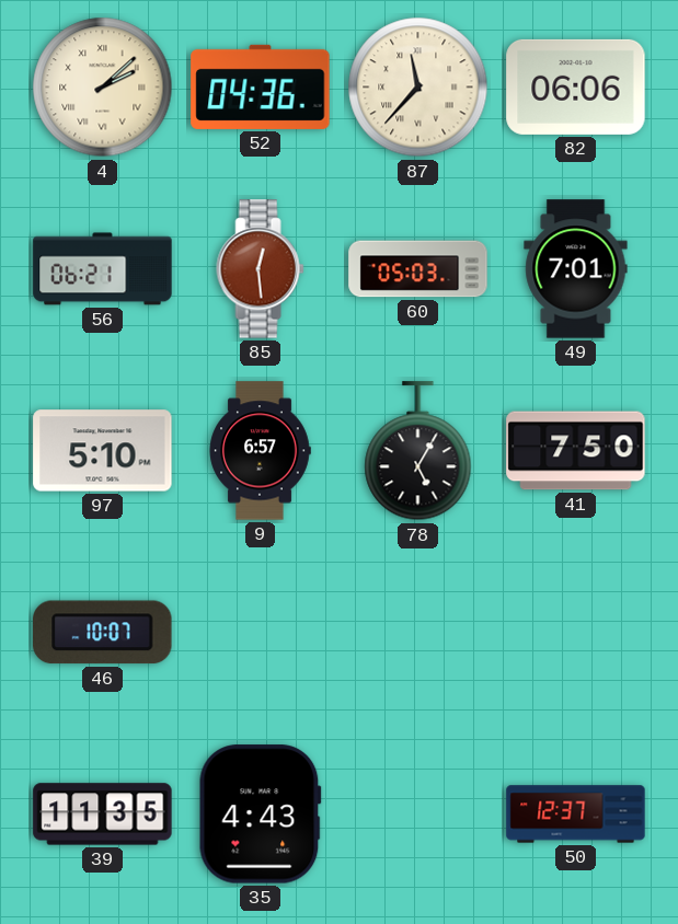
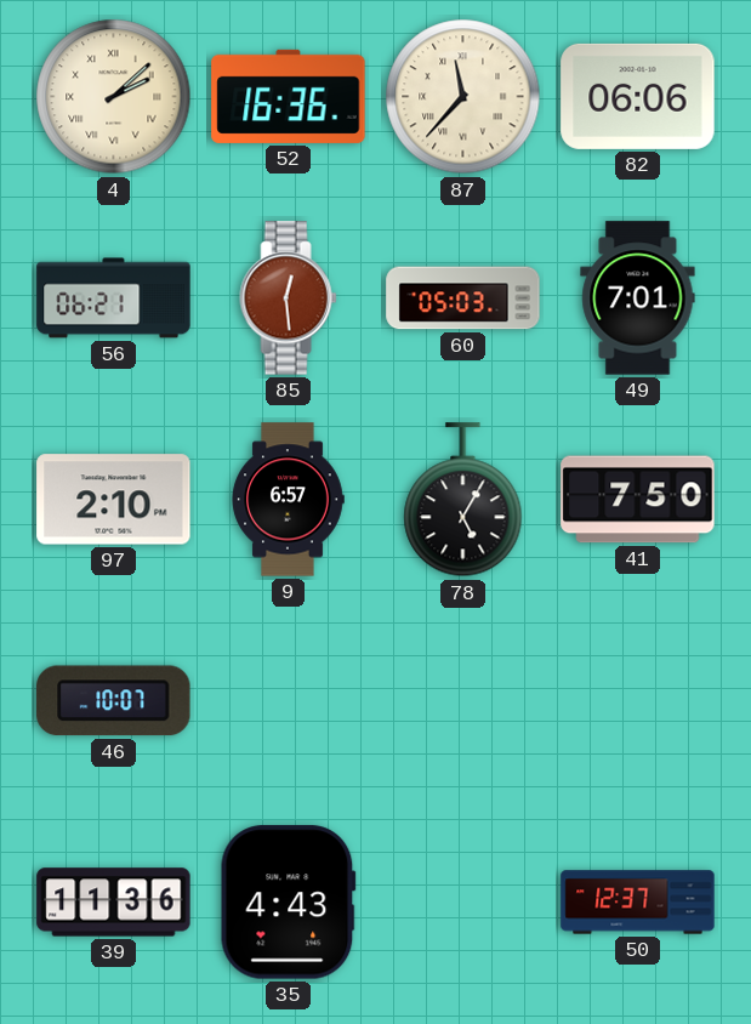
52: 04:36 -> 16:36
97: 5:10 -> 2:10
39: 11:35 -> 11:36
